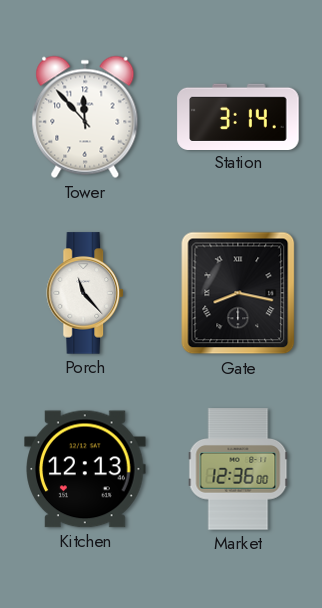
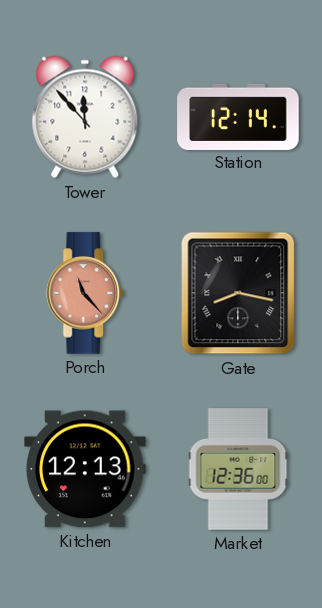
Station: 3:14 -> 12:14
Porch dial: white -> salmon
